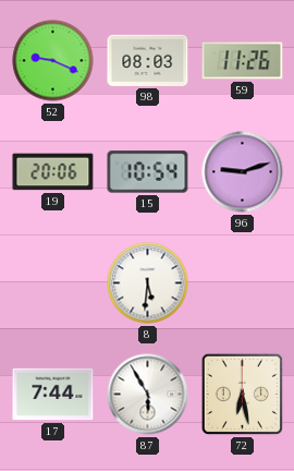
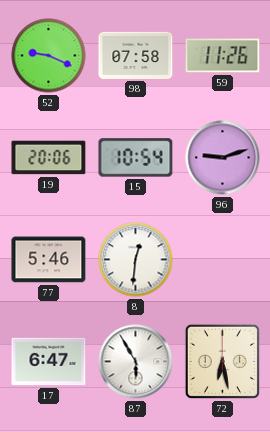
98: 08:03 -> 07:58
77: none -> 5:46
8: 5:31 -> 12:31
17: 7:44 -> 6:47
